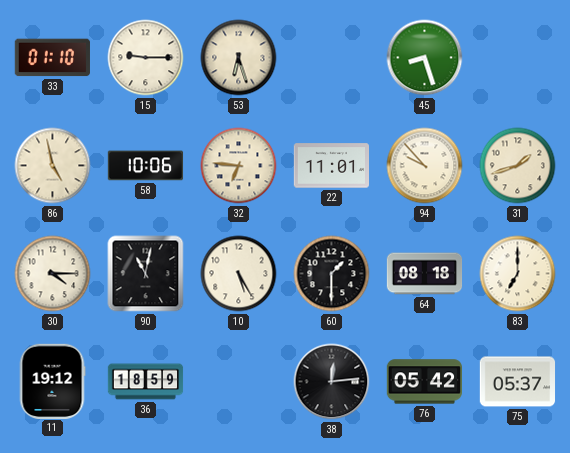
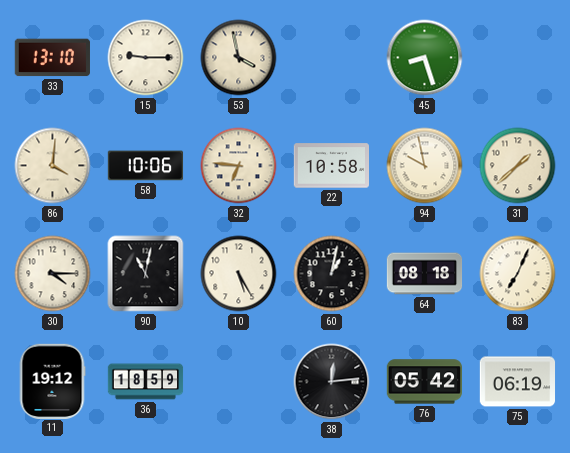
33: 01:10 -> 13:10
53: 6:27 -> 3:58
86: 4:58 -> 4:01
22: 11:01 -> 10:58
94: 9:53 -> 9:58
31: 1:42 -> 1:38
60: 1:30 -> 1:02
83: 7:00 -> 7:04
75: 05:37 -> 06:19
